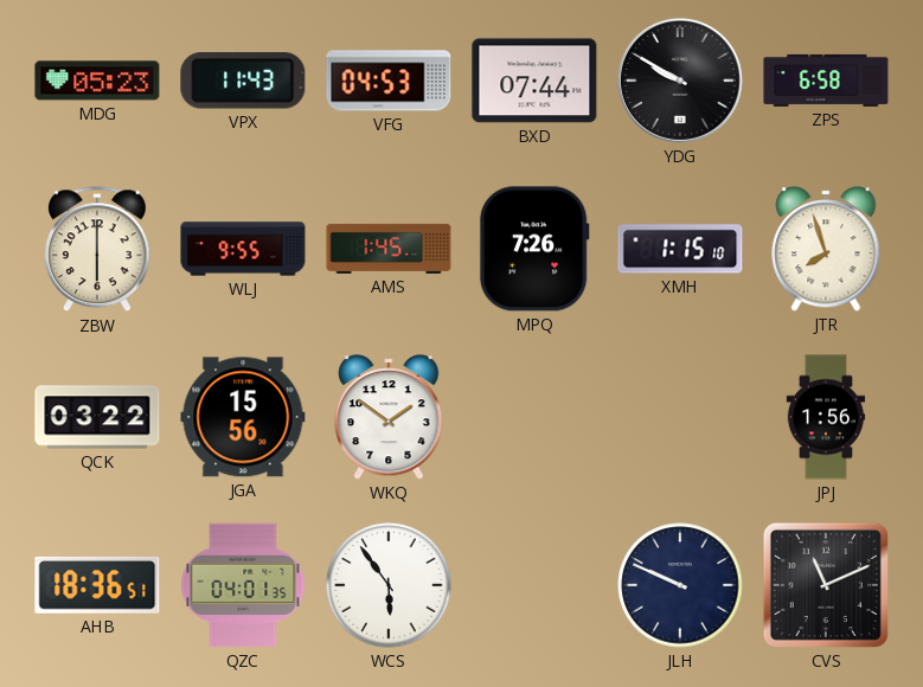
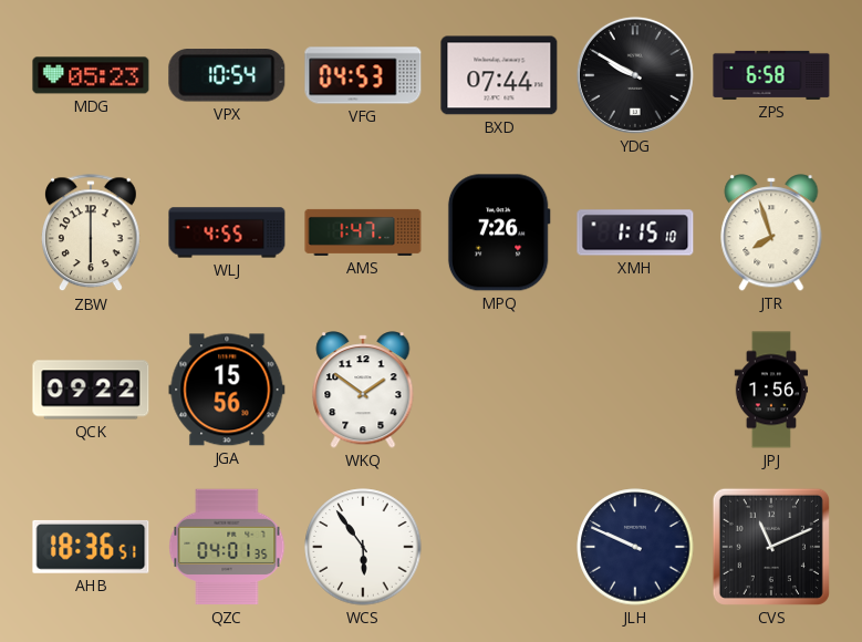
VPX: 11:43 -> 10:54
WLJ: 9:55 -> 4:55
AMS: 1:45 -> 1:47
QCK: 03:22 -> 09:22
